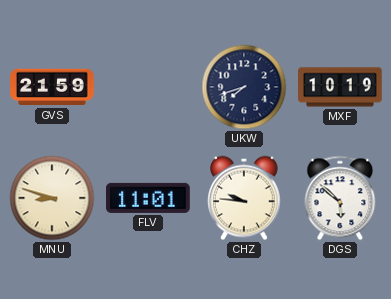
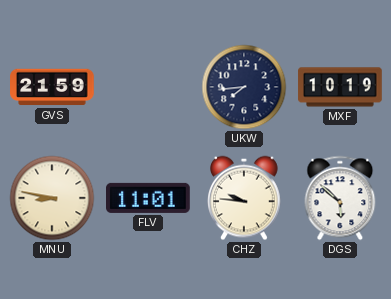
UKW: 7:42 -> 7:44
MNU: 8:48 -> 8:47
